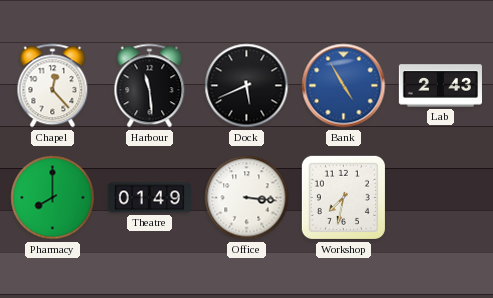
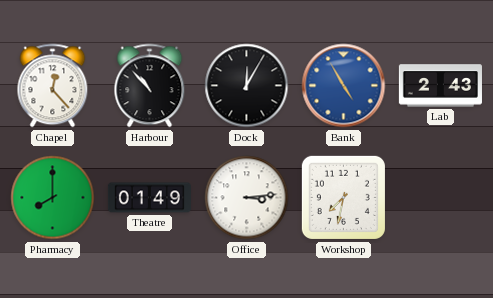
Harbour: 11:29 -> 10:53
Dock: 5:41 -> 12:05
Office: 3:16 -> 3:14
